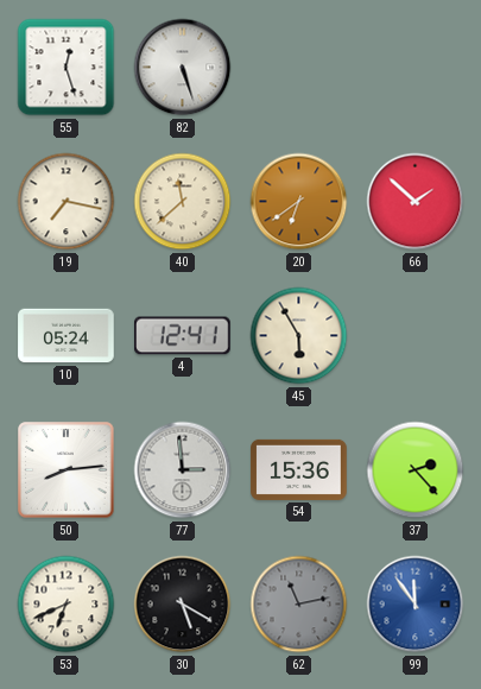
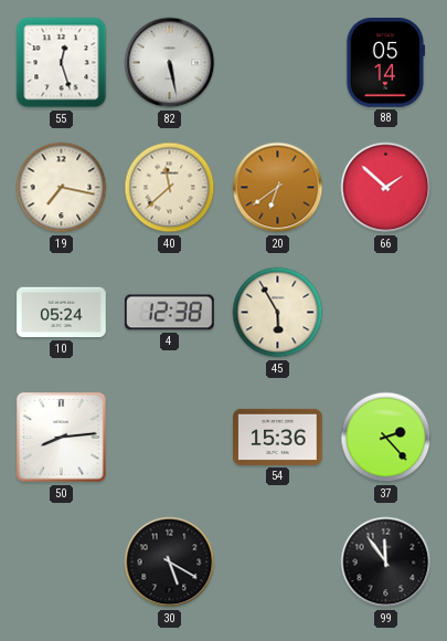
82: 5:27 -> 5:28
88: none -> 05:14
4: 12:41 -> 12:38
77: 2:59 -> none
53: 6:41 -> none
62: 11:13 -> none
99 dial: blue -> black
